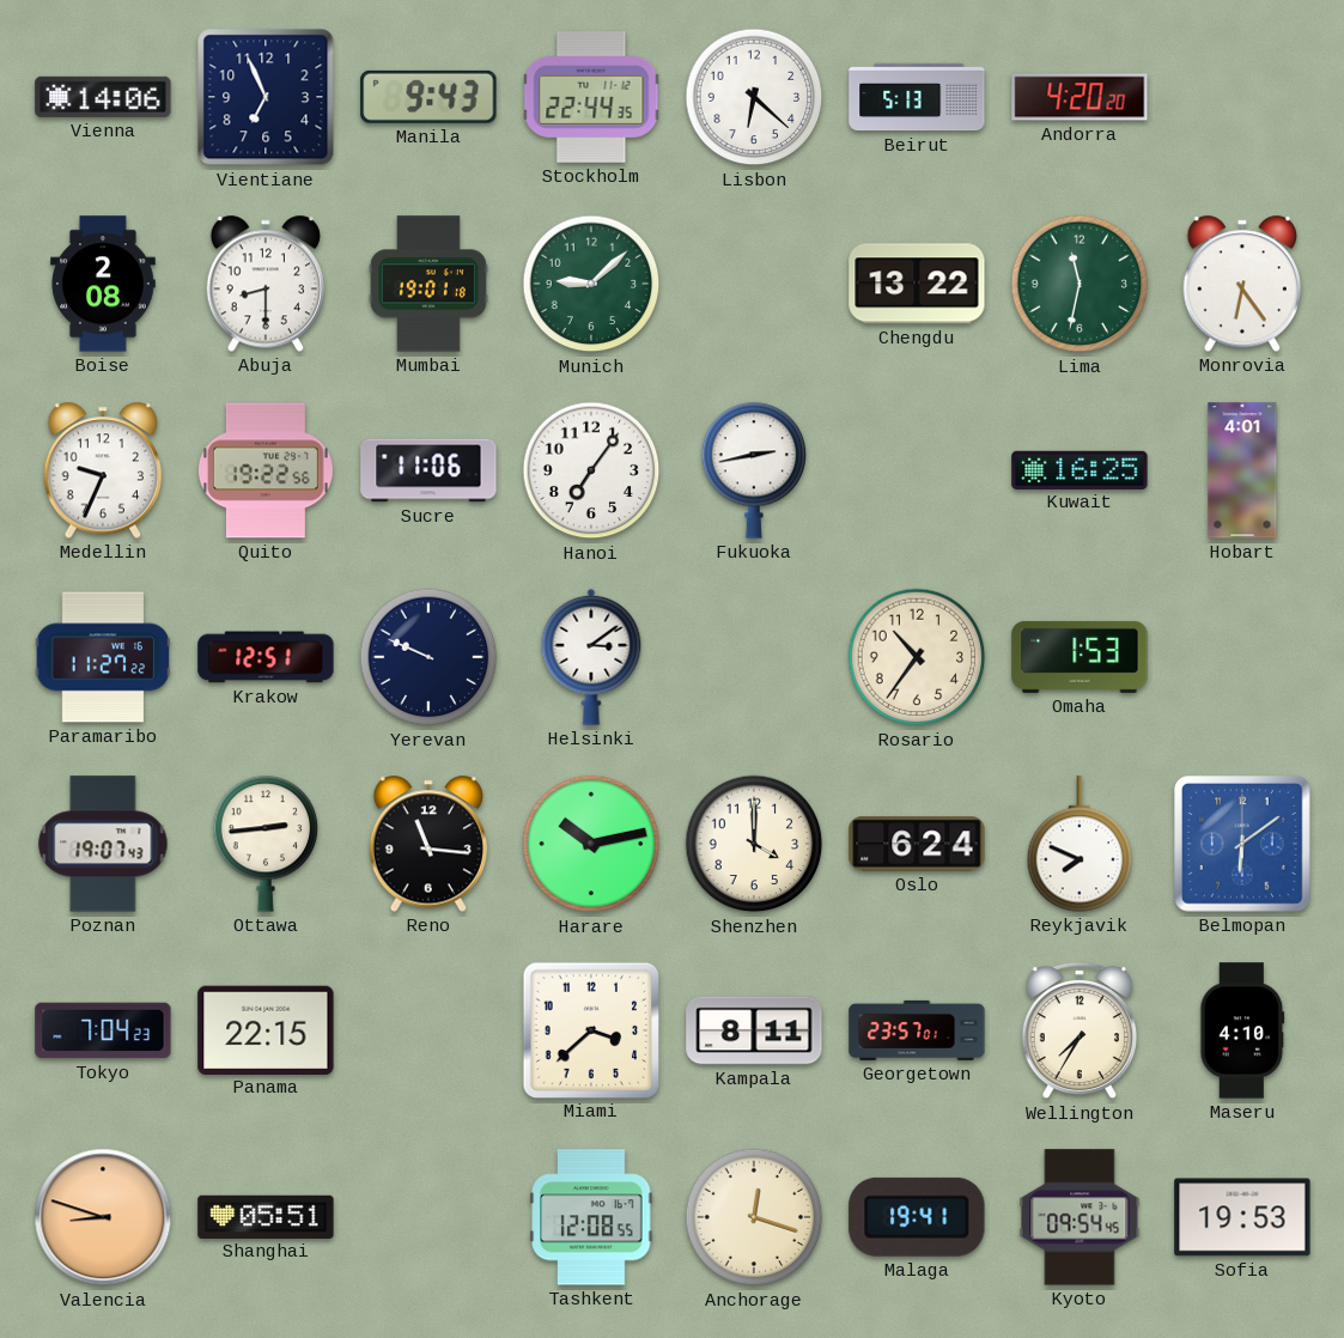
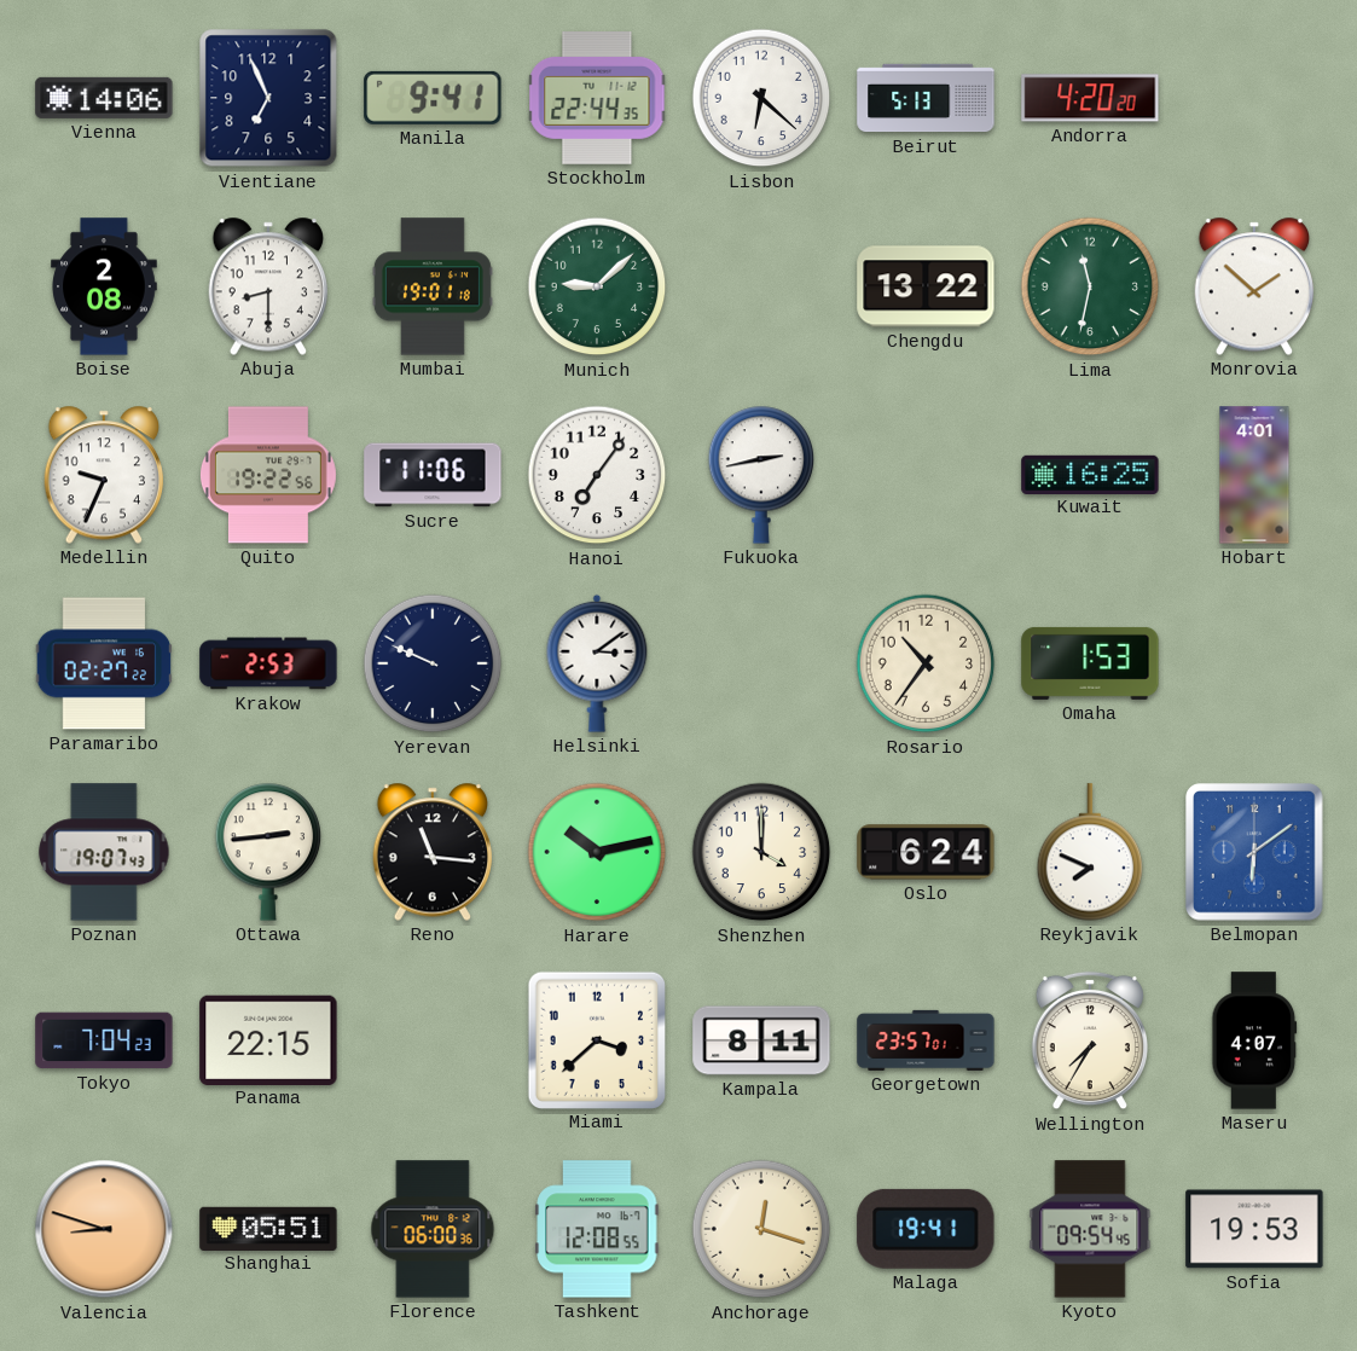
Manila: 9:43 -> 9:41
Monrovia: 6:24 -> 1:52
Paramaribo: 11:27 -> 02:27
Krakow: 12:51 -> 2:53
Maseru: 4:10 -> 4:07
Florence: none -> 06:00
